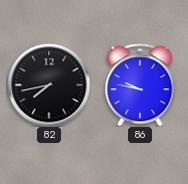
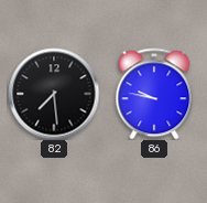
82: 7:43 -> 7:29
